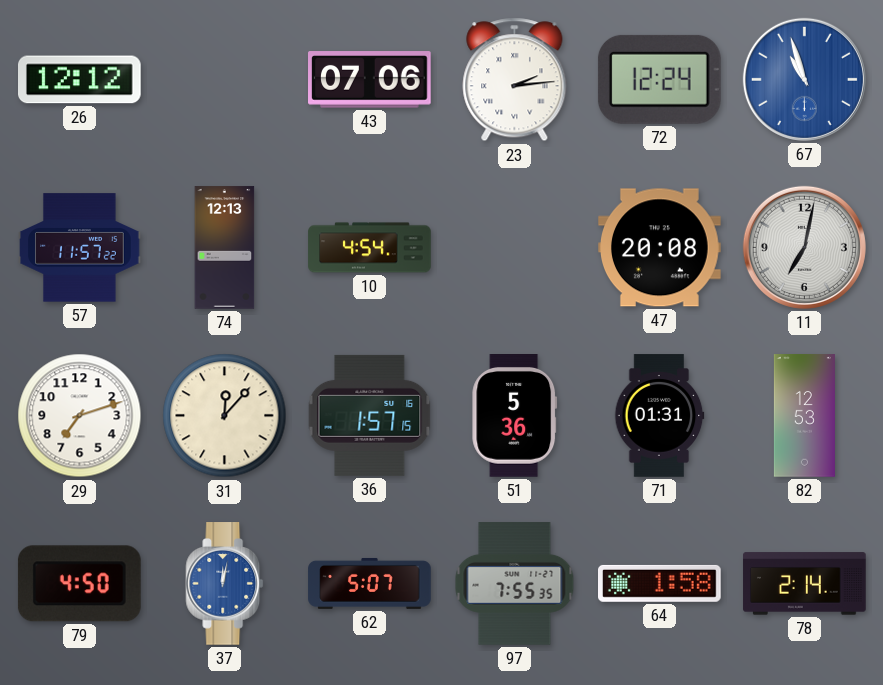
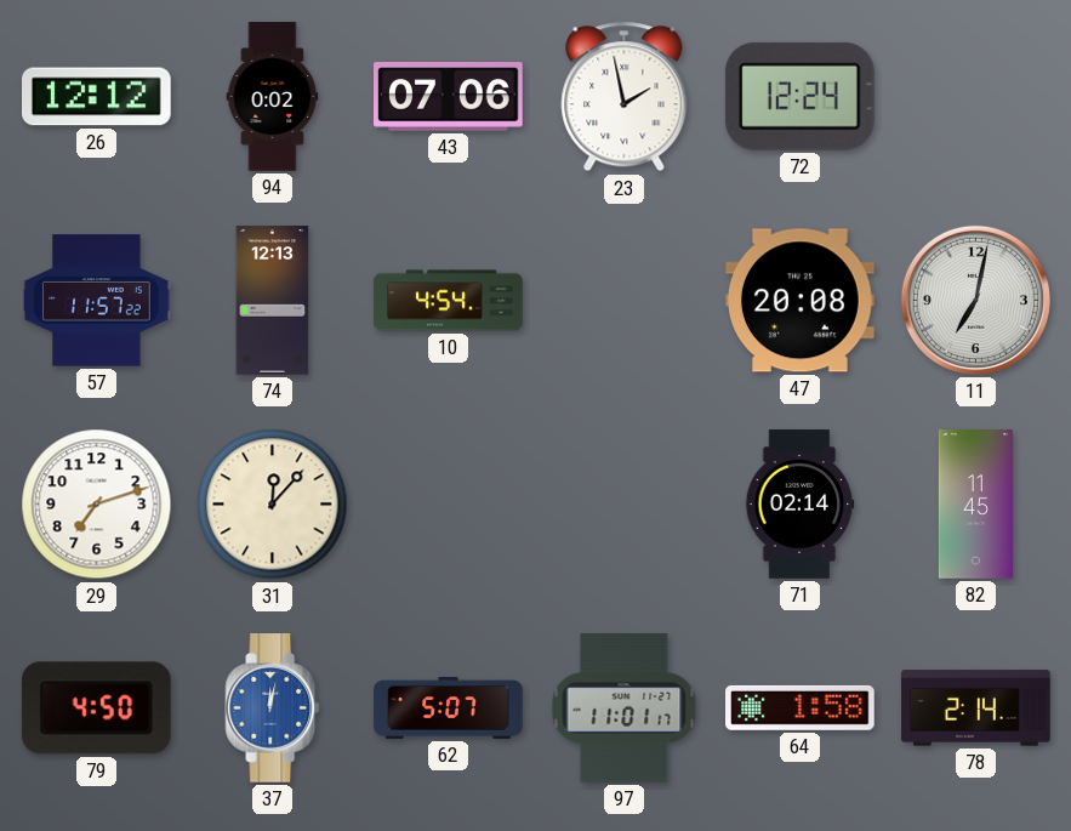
94: none -> 0:02
23: 2:14 -> 1:58
67: 10:57 -> none
36: 1:57 -> none
51: 5:36 -> none
71: 01:31 -> 02:14
82: 12:53 -> 11:45
97: 7:55 -> 11:01
